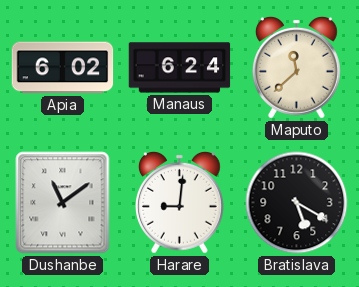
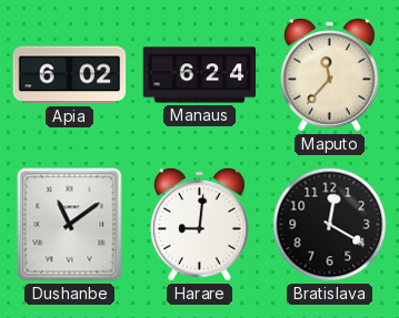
Maputo: 11:38 -> 11:37
Bratislava: 5:20 -> 12:20
